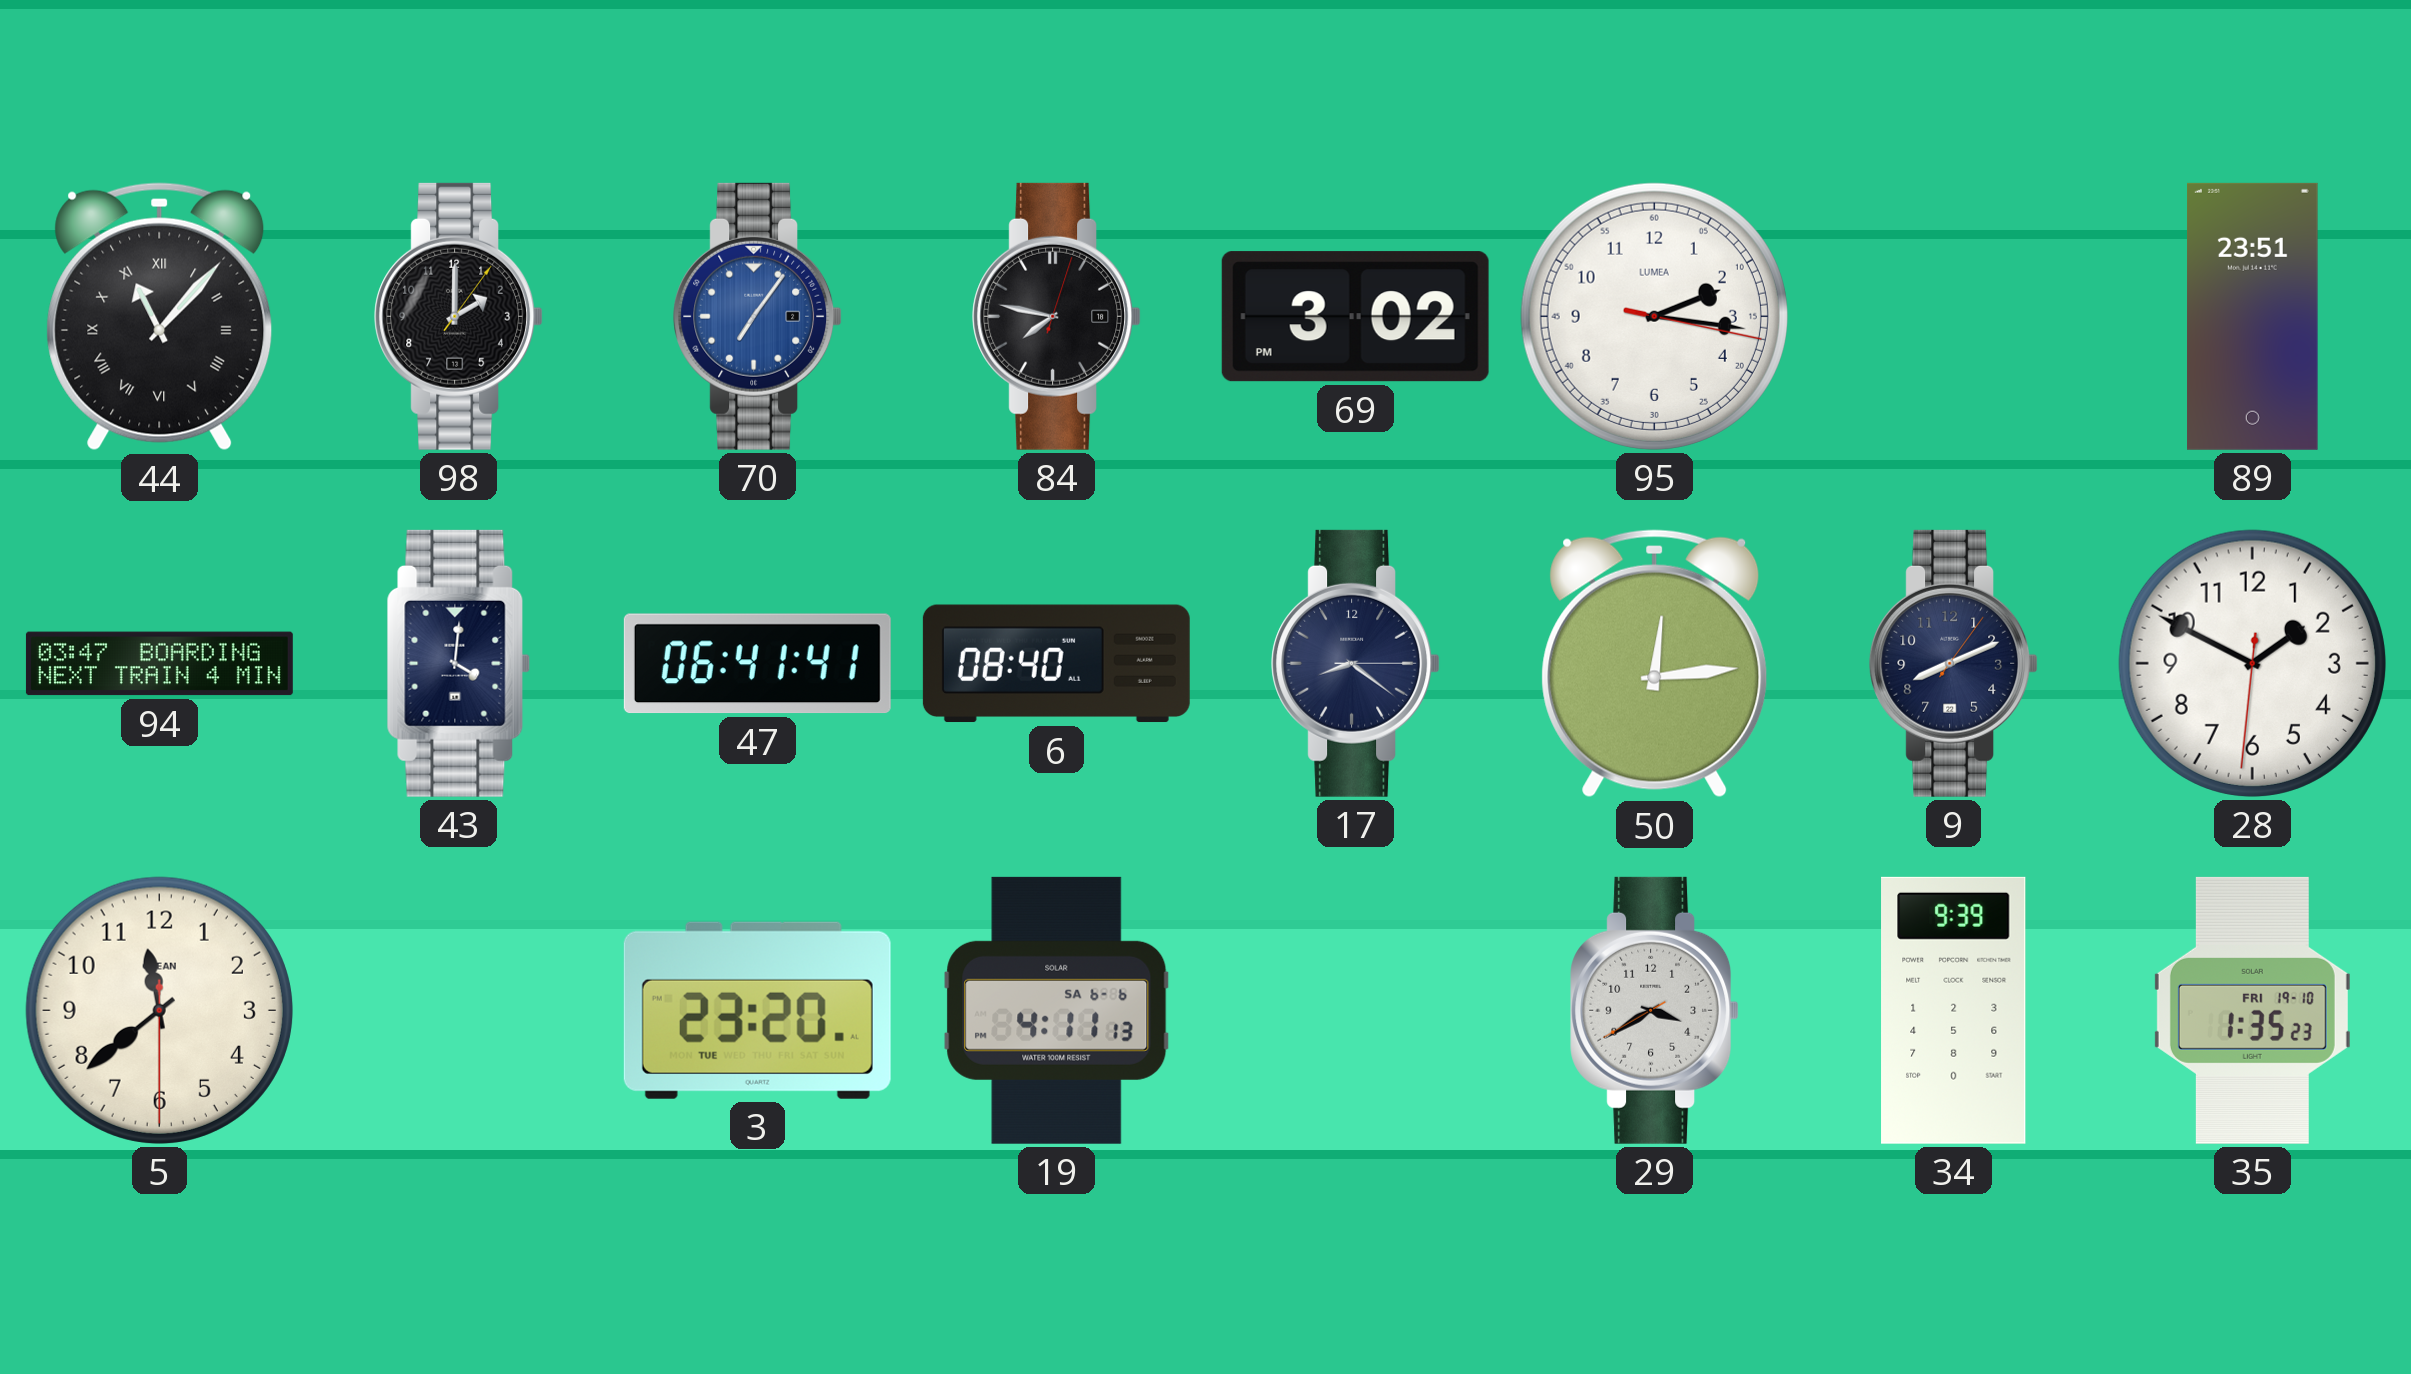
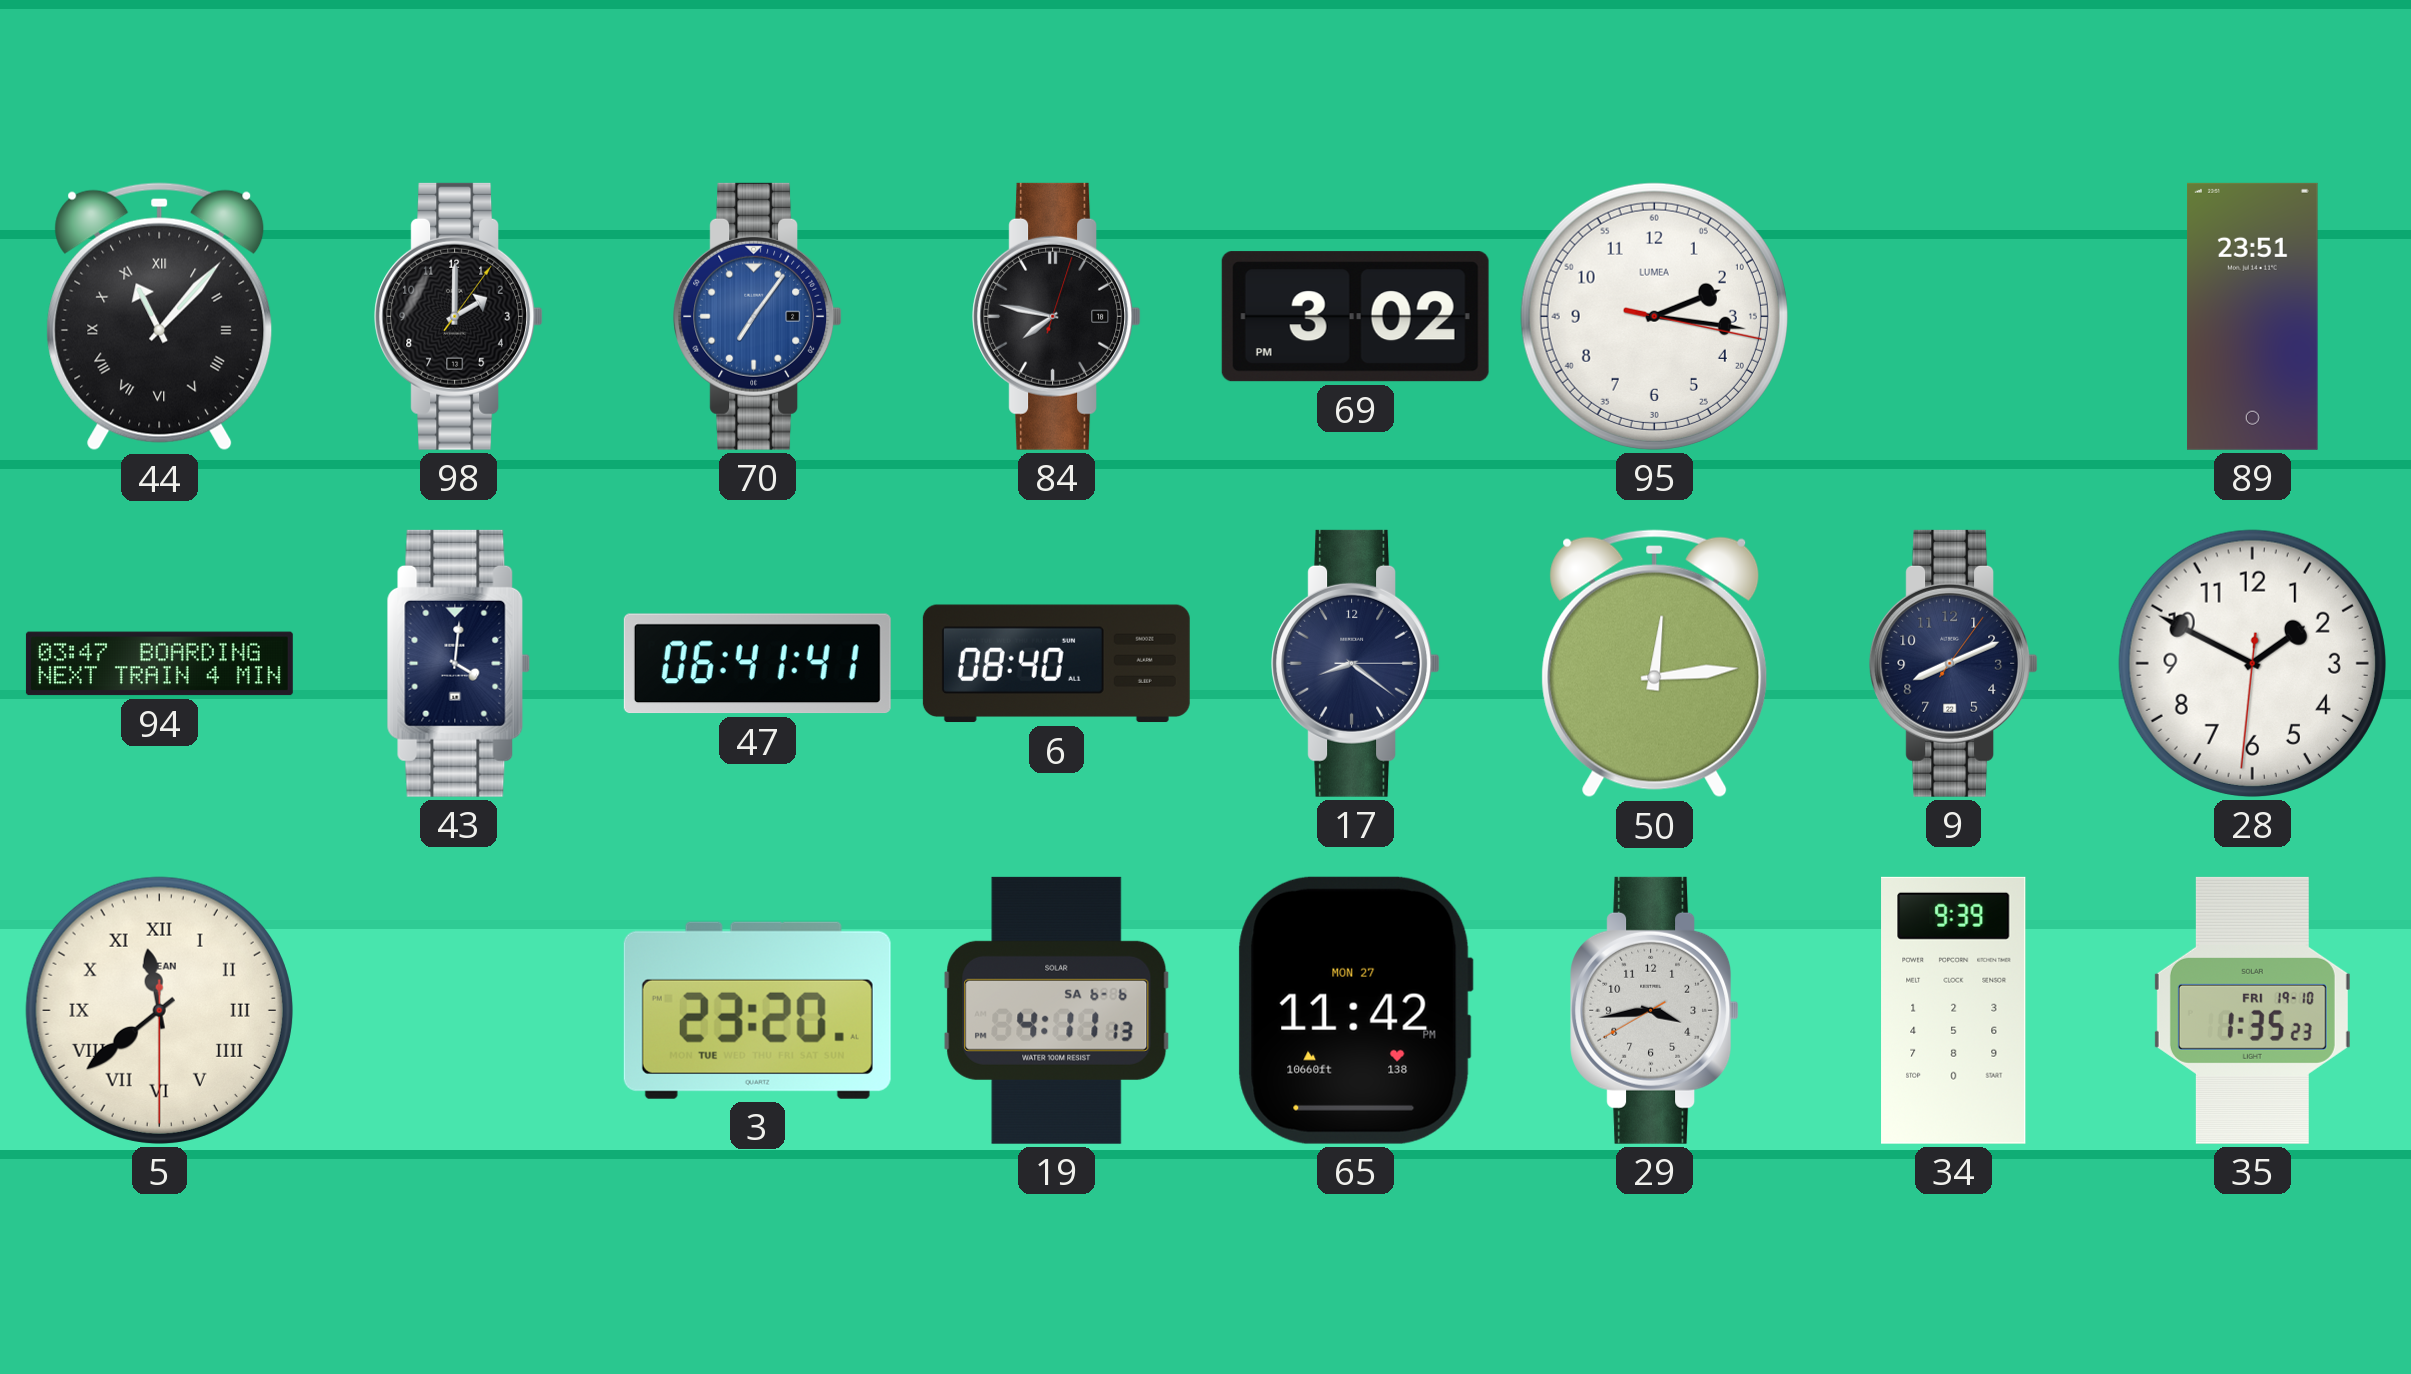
5 numerals: Arabic -> Roman
65: none -> 11:42
29: 3:39 -> 3:43
